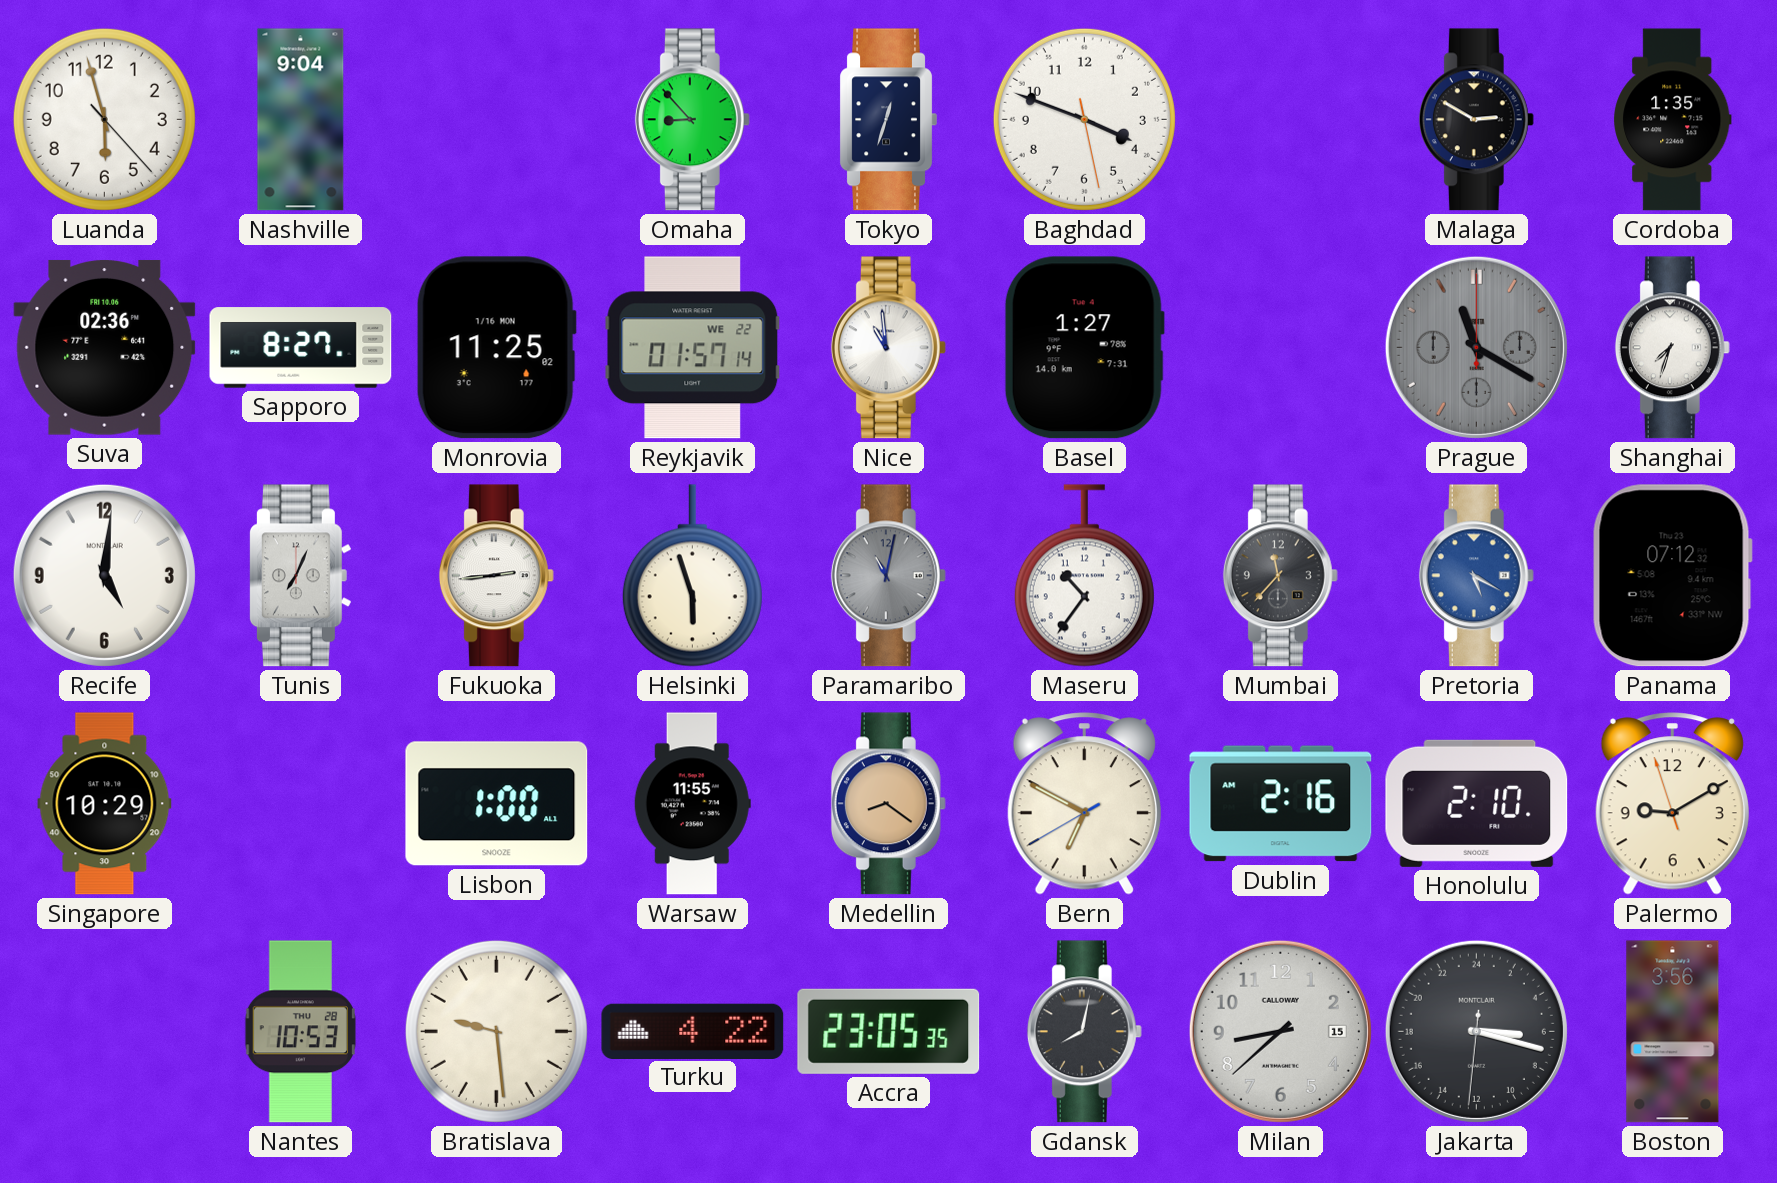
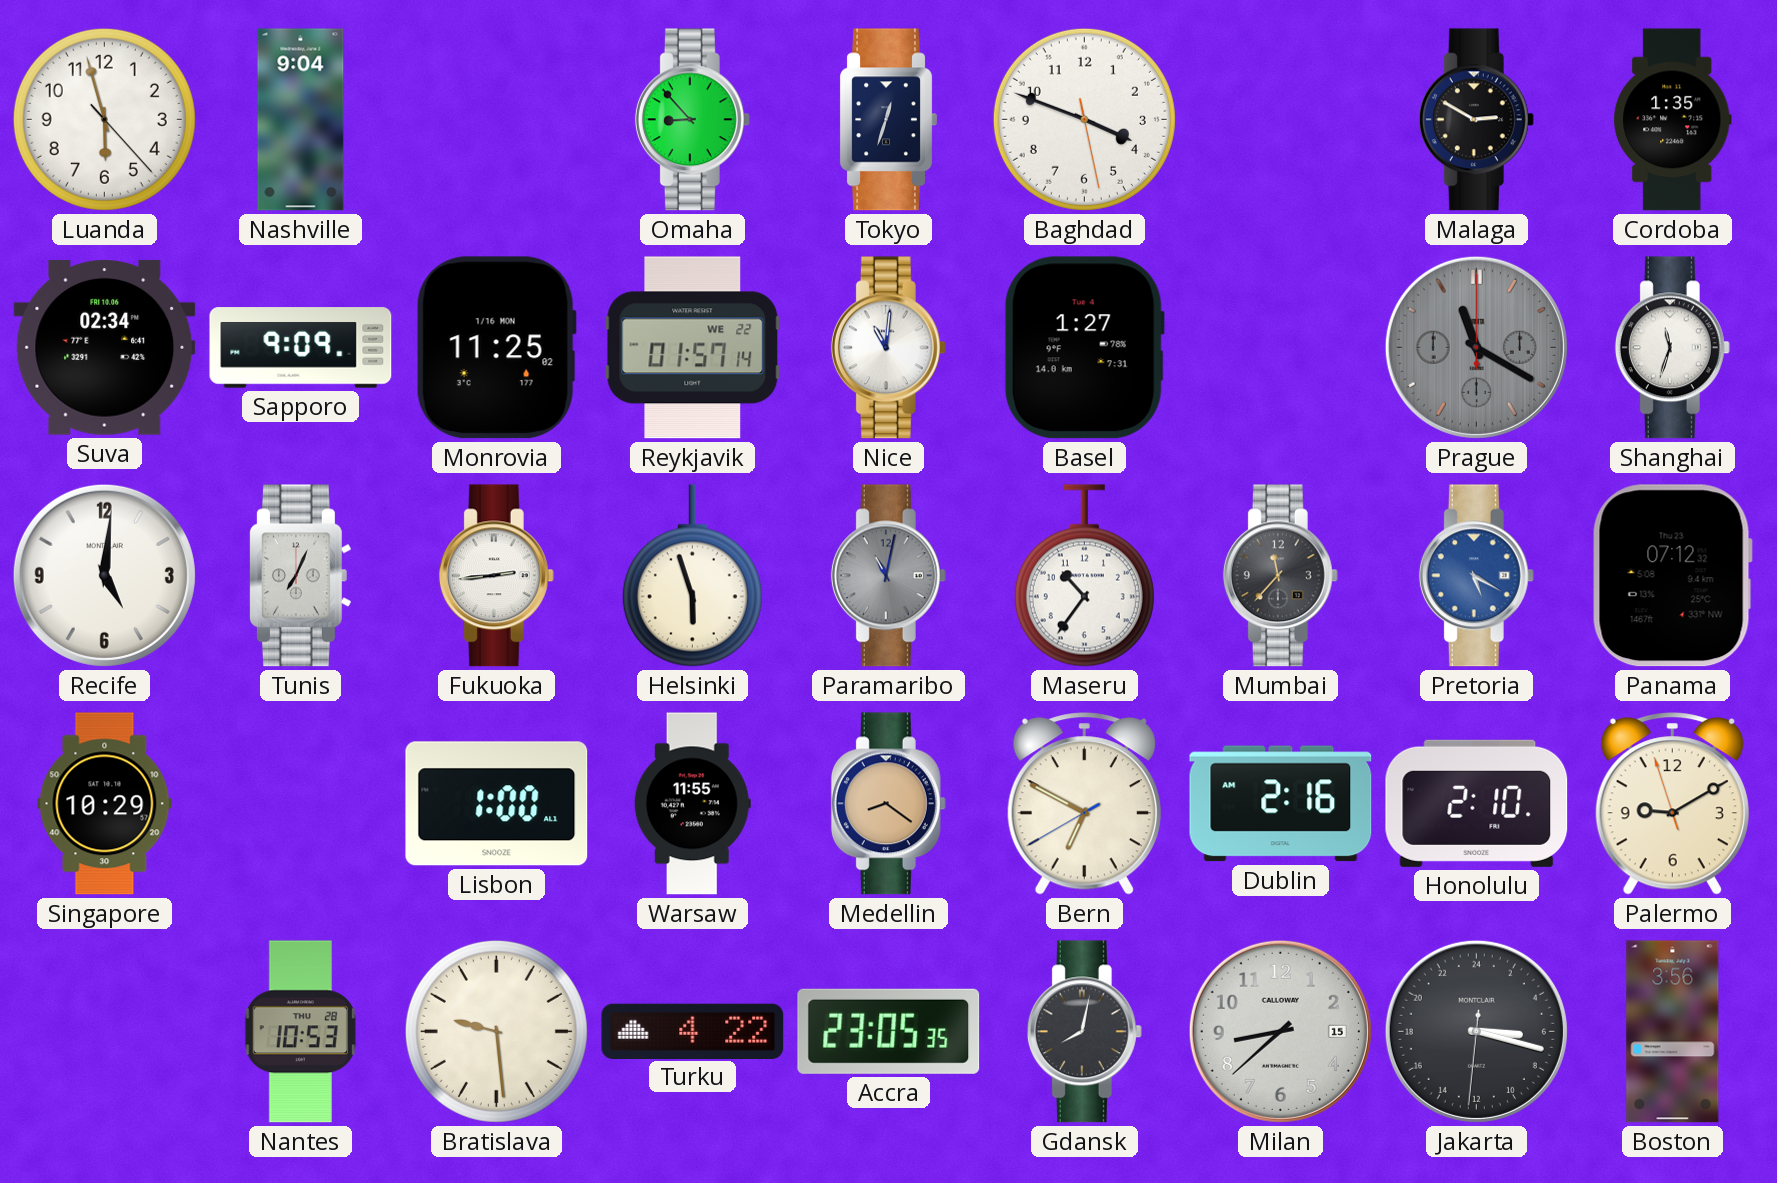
Suva: 02:36 -> 02:34
Sapporo: 8:27 -> 9:09
Nice: 10:59 -> 11:01
Shanghai: 7:33 -> 11:33
